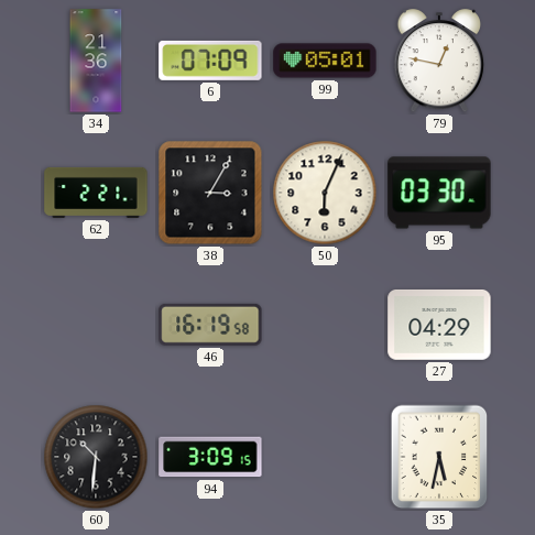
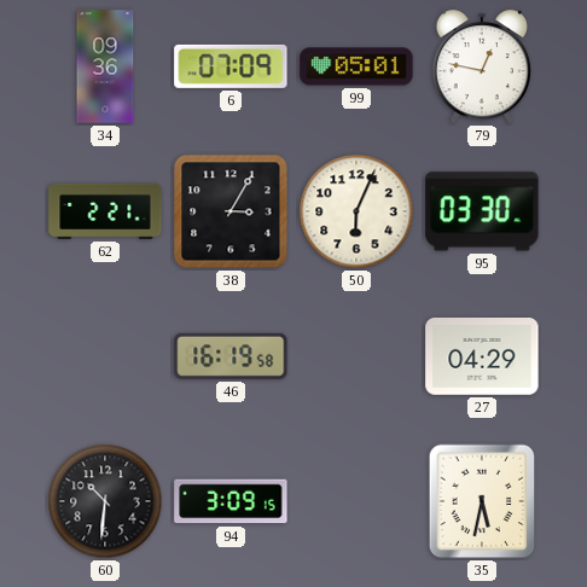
34: 21:36 -> 09:36
